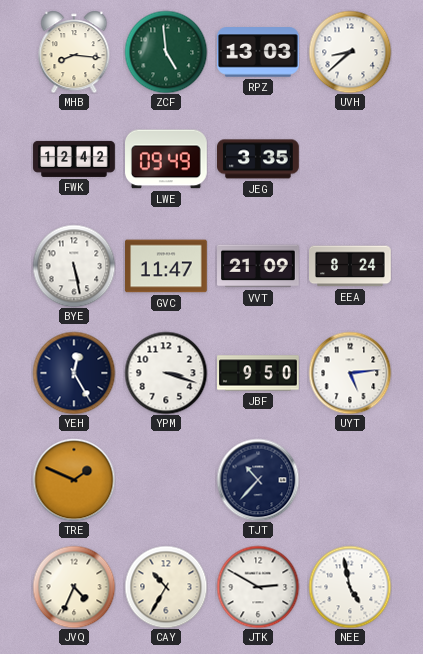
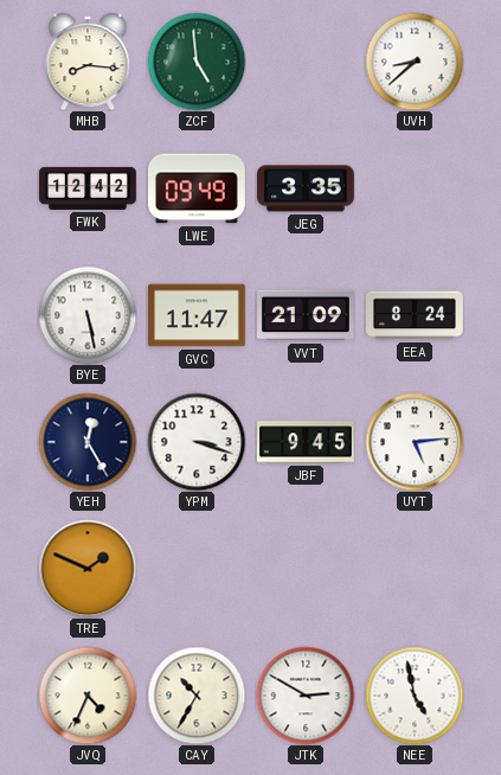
RPZ: 13:03 -> none
JBF: 9:50 -> 9:45
TJT: 10:37 -> none
